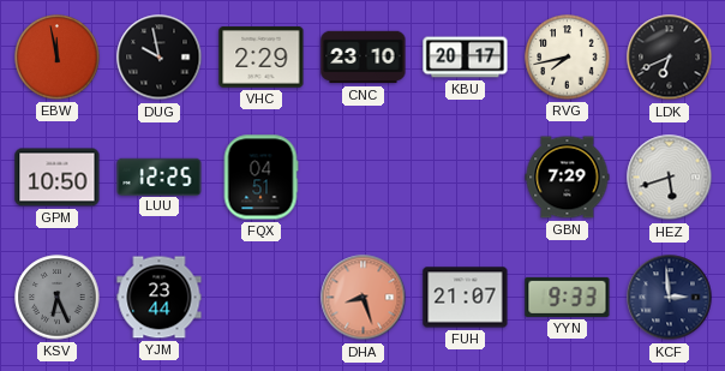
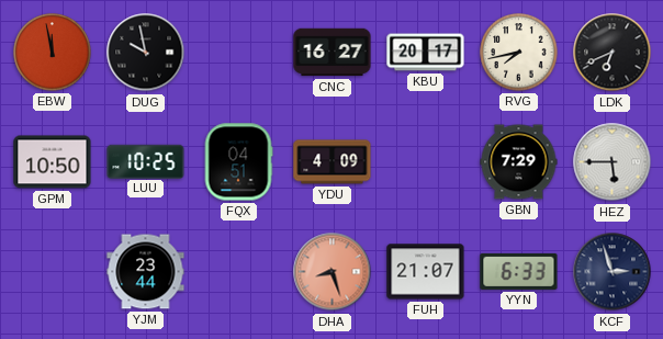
VHC: 2:29 -> none
CNC: 23:10 -> 16:27
LUU: 12:25 -> 10:25
YDU: none -> 4:09
HEZ: 5:42 -> 5:45
KSV: 6:26 -> none
YYN: 9:33 -> 6:33
KCF: 2:59 -> 2:57
